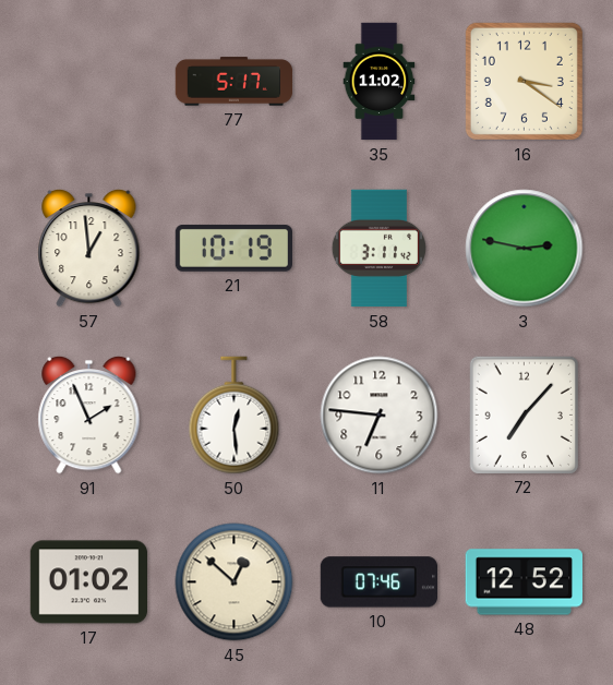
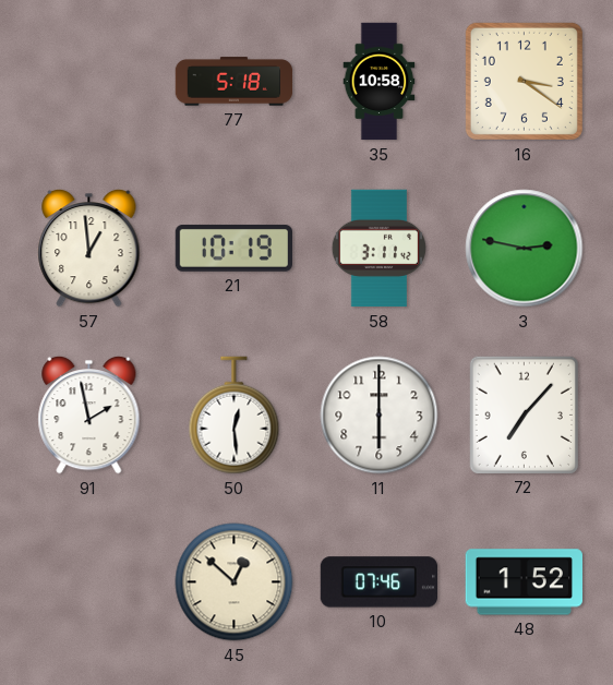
77: 5:17 -> 5:18
35: 11:02 -> 10:58
91: 1:56 -> 1:58
11: 6:46 -> 6:00
17: 01:02 -> none
48: 12:52 -> 1:52
